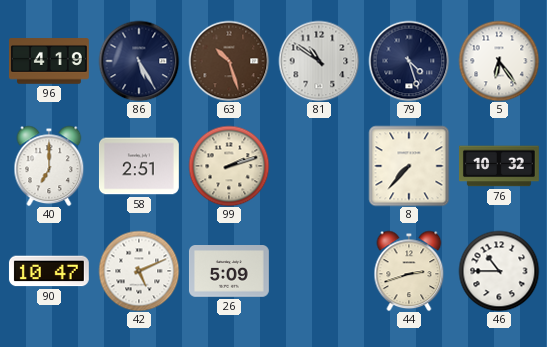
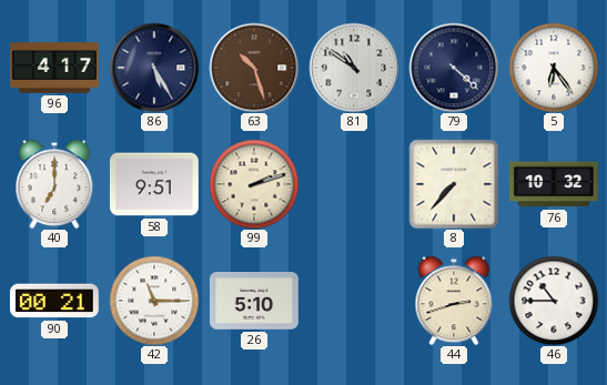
96: 4:19 -> 4:17
79: 4:27 -> 4:22
58: 2:51 -> 9:51
90: 10:47 -> 00:21
42: 5:11 -> 11:15
26: 5:09 -> 5:10
